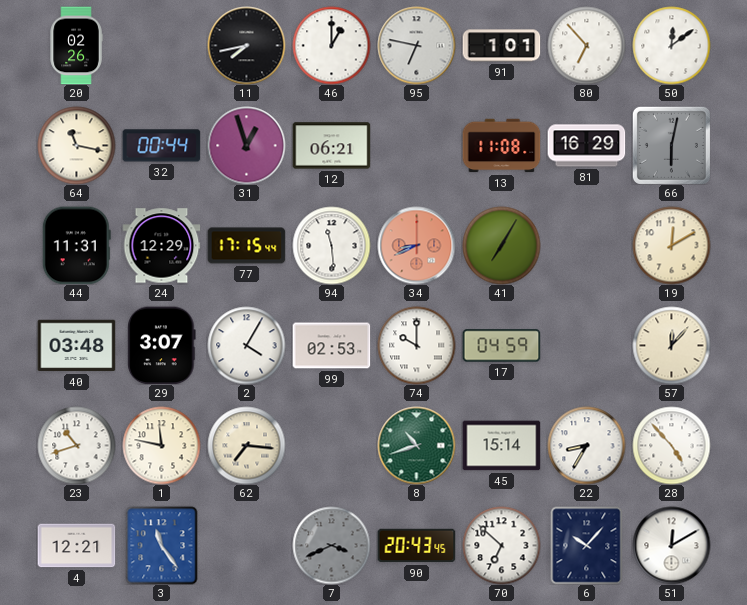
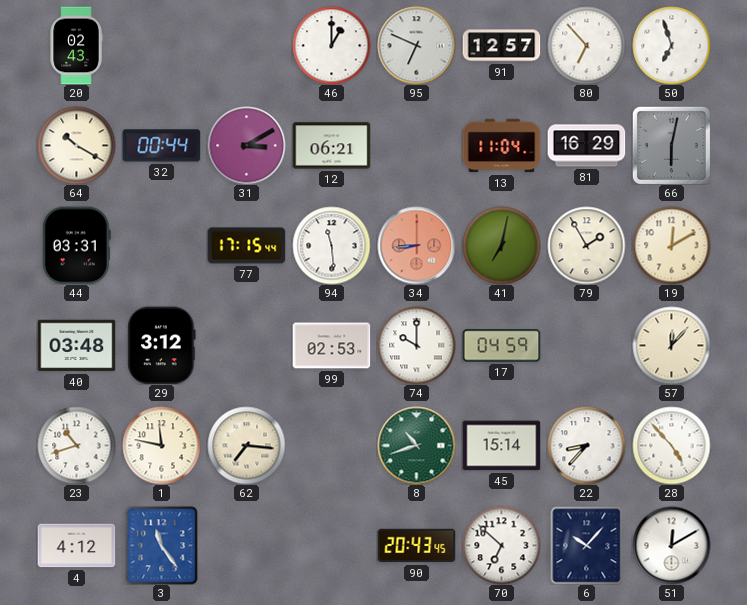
20: 02:26 -> 02:43
11: 7:43 -> none
95: 6:47 -> 6:49
91: 1:01 -> 12:57
50: 12:09 -> 6:57
64: 11:17 -> 10:20
31: 12:57 -> 3:10
13: 11:08 -> 11:04
44: 11:31 -> 03:31
24: 12:29 -> none
34: 8:41 -> 8:44
41: 7:05 -> 7:02
79: none -> 1:55
29: 3:07 -> 3:12
2: 4:05 -> none
22: 8:35 -> 8:37
4: 12:21 -> 4:12
7: 3:41 -> none
